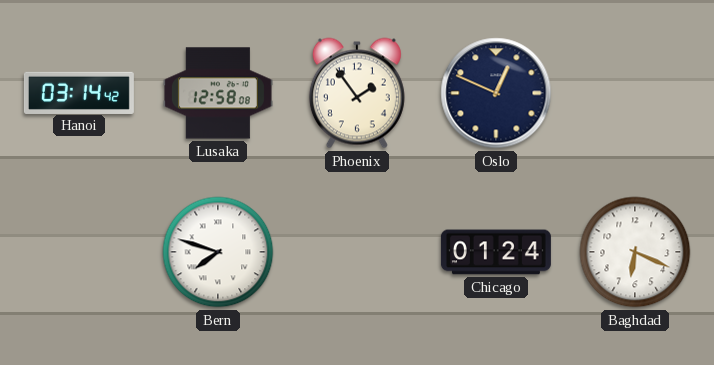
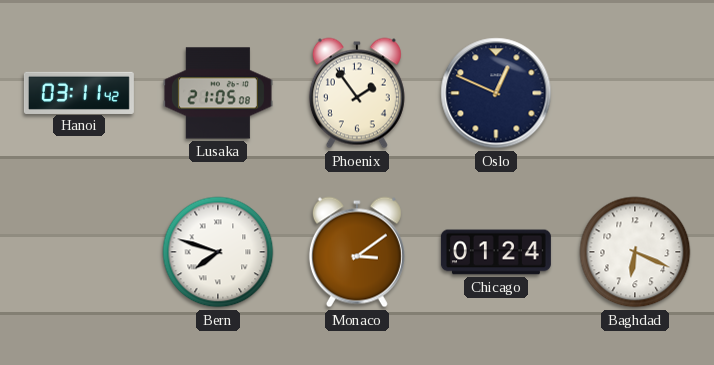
Hanoi: 03:14 -> 03:11
Lusaka: 12:58 -> 21:05
Monaco: none -> 3:09
